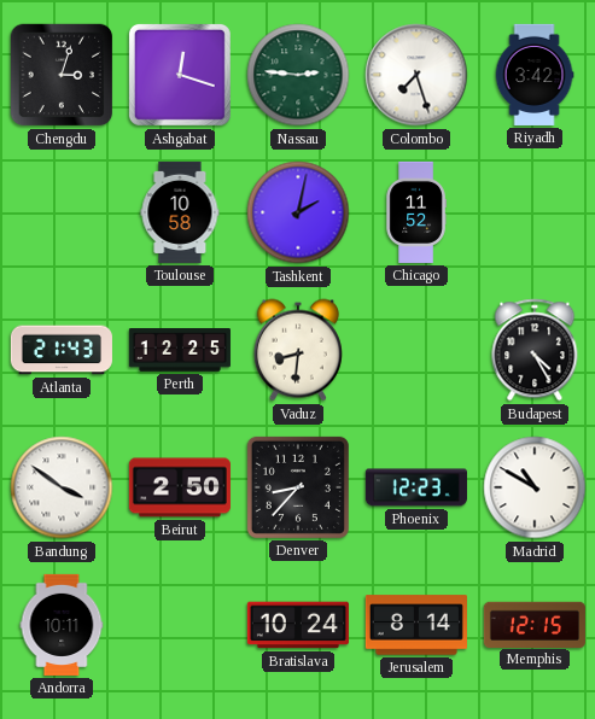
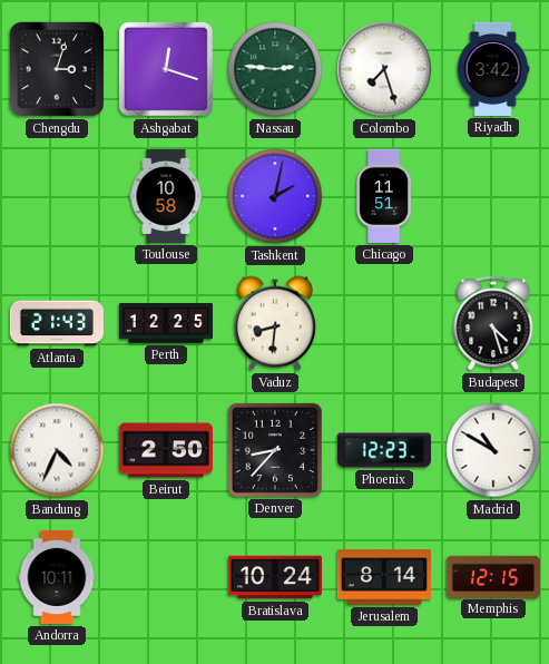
Chicago: 11:52 -> 11:51
Budapest: 4:25 -> 4:27
Bandung: 3:51 -> 4:34
